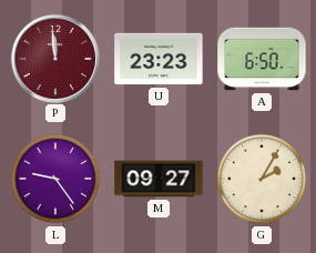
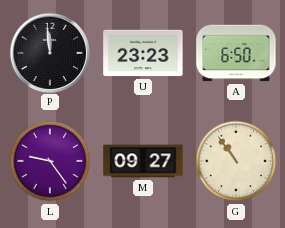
P dial: burgundy -> black
G: 2:05 -> 10:54
